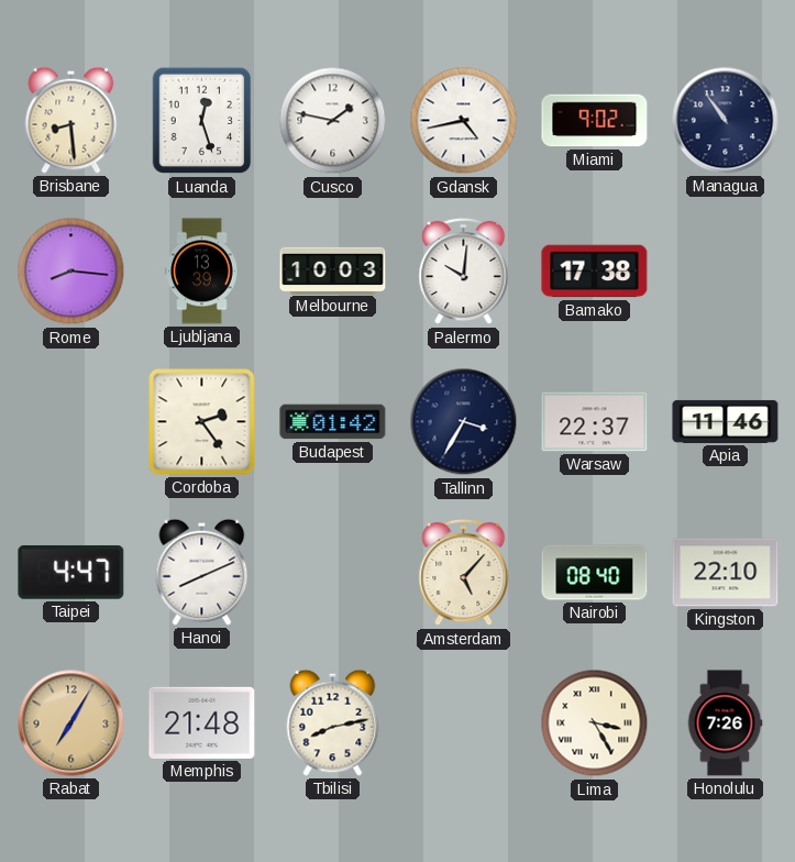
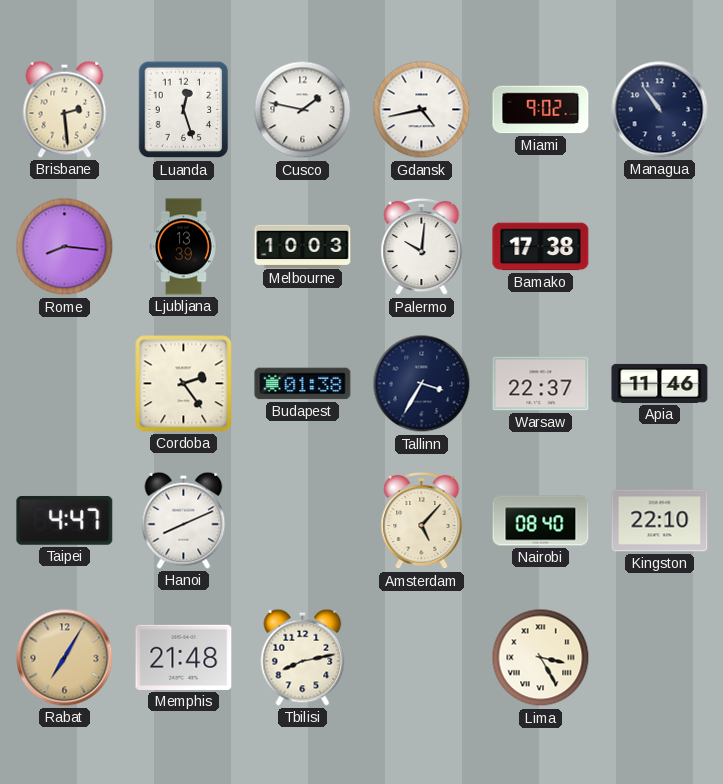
Brisbane: 8:29 -> 2:29
Budapest: 01:42 -> 01:38
Honolulu: 7:26 -> none
